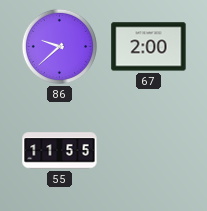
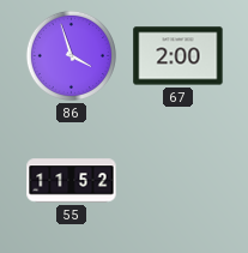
86: 9:38 -> 3:57
55: 11:55 -> 11:52
